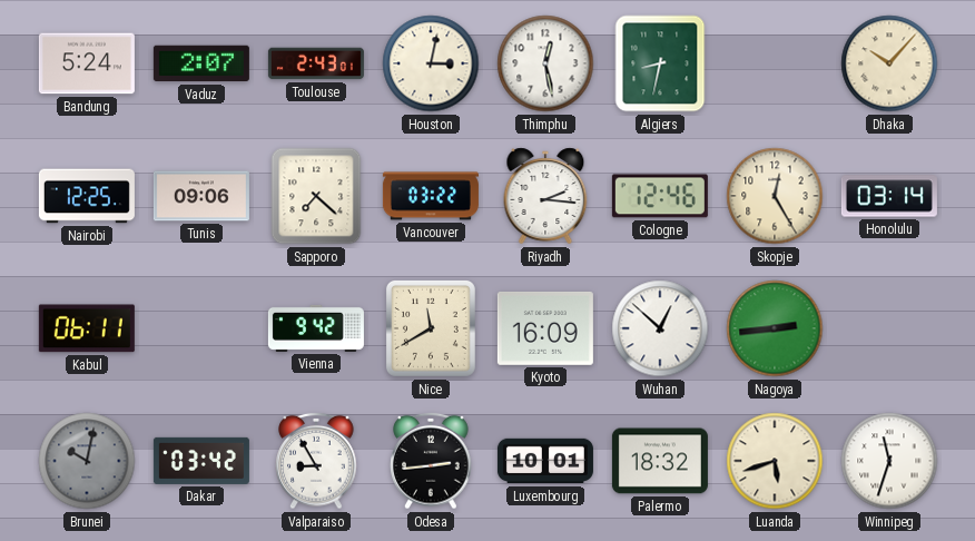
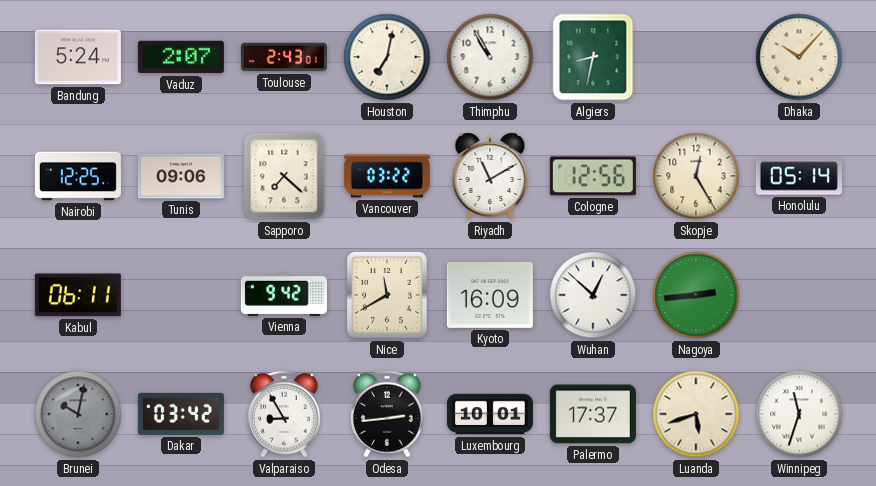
Houston: 3:02 -> 7:02
Thimphu: 12:28 -> 10:55
Riyadh: 2:16 -> 11:10
Cologne: 12:46 -> 12:56
Honolulu: 03:14 -> 05:14
Palermo: 18:32 -> 17:37
